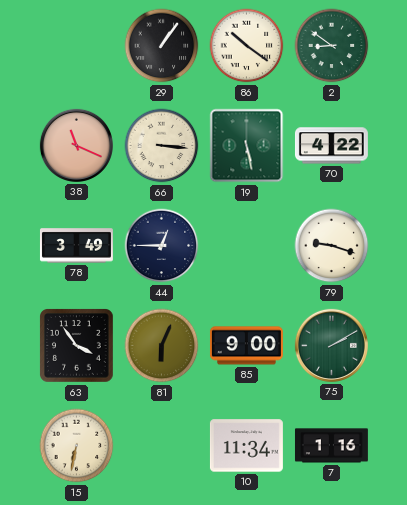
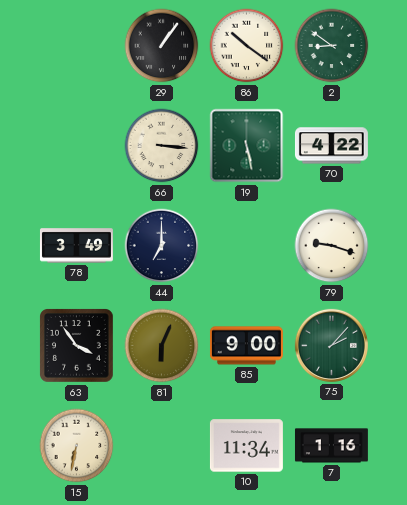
38: 11:19 -> none
44: 12:45 -> 7:00
75: 2:10 -> 2:07
